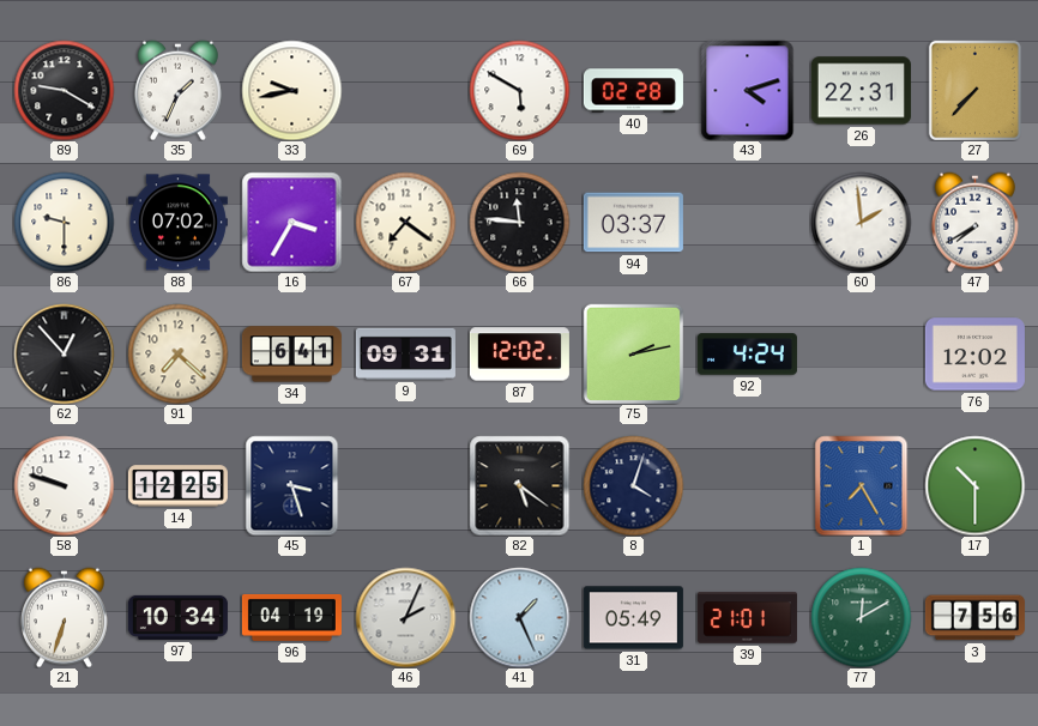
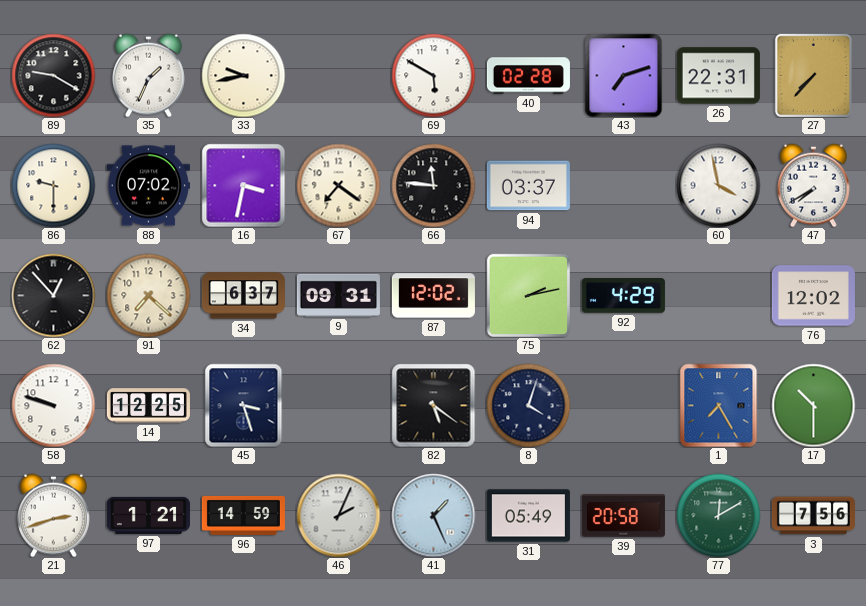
43: 4:12 -> 7:12
16: 3:35 -> 3:32
60: 1:59 -> 3:58
34: 6:41 -> 6:37
92: 4:24 -> 4:29
21: 6:33 -> 2:42
97: 10:34 -> 1:21
96: 04:19 -> 14:59
39: 21:01 -> 20:58
